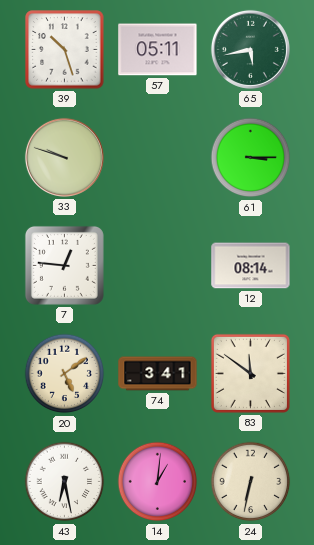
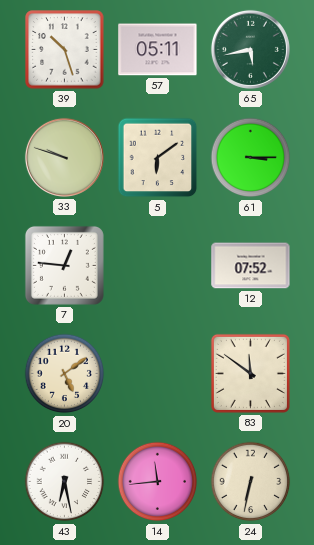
5: none -> 6:09
12: 08:14 -> 07:52
74: 3:41 -> none
14: 1:01 -> 11:44
